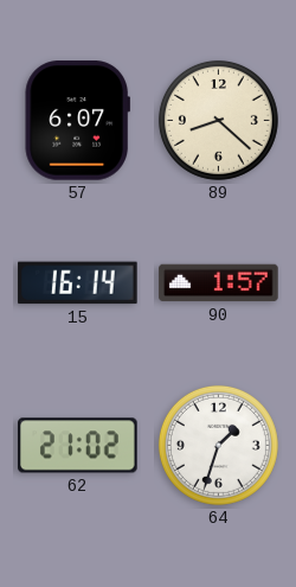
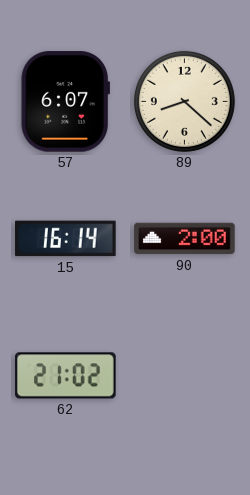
90: 1:57 -> 2:00
64: 1:33 -> none
